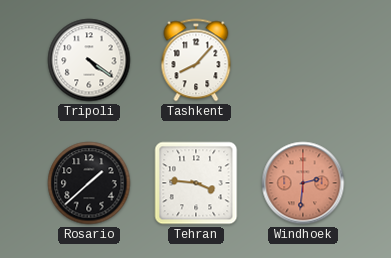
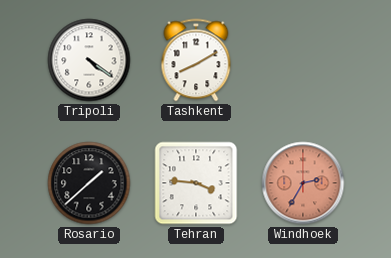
Tashkent: 8:07 -> 8:10
Windhoek: 2:31 -> 2:35
